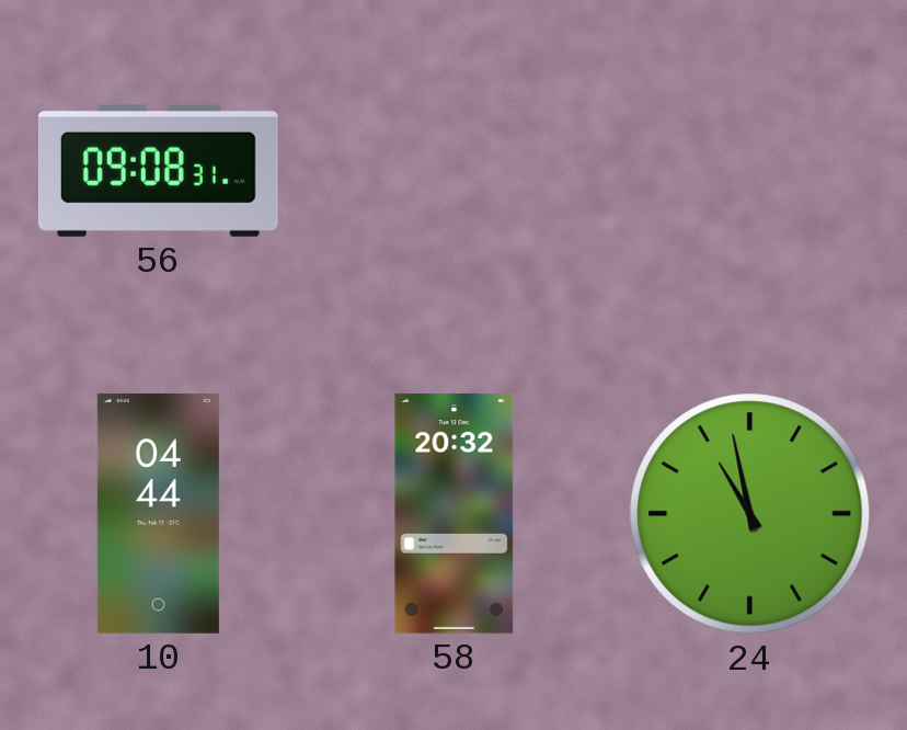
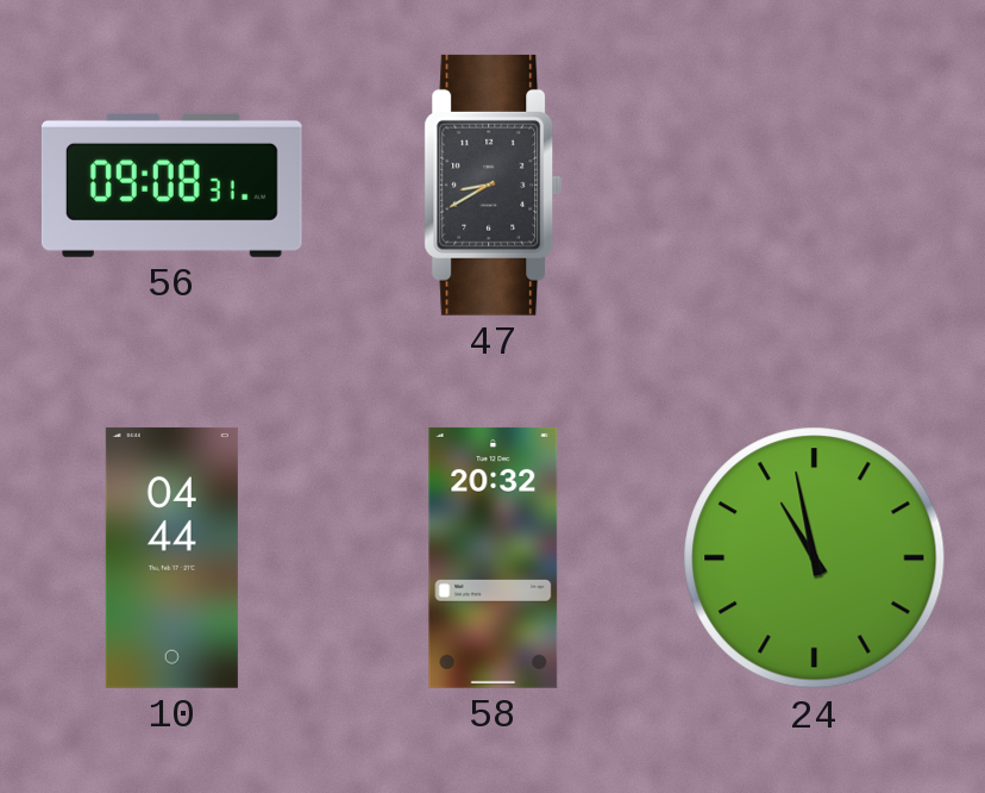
47: none -> 8:40
